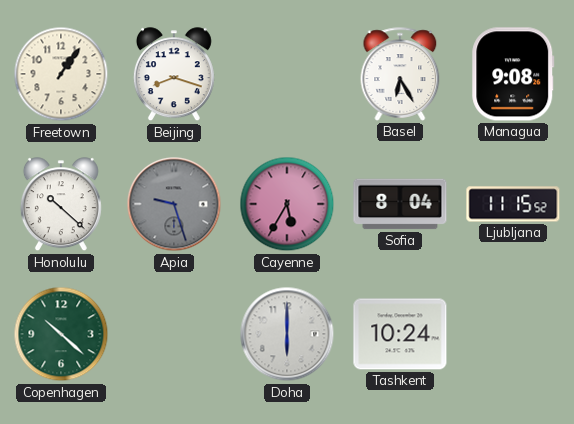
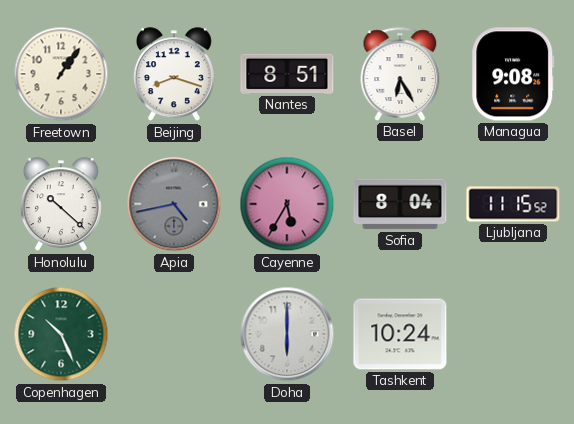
Nantes: none -> 8:51
Apia: 9:27 -> 4:43
Copenhagen: 10:22 -> 10:26
